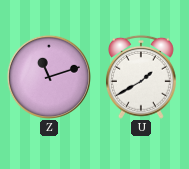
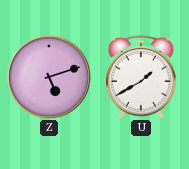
Z: 11:12 -> 5:12
